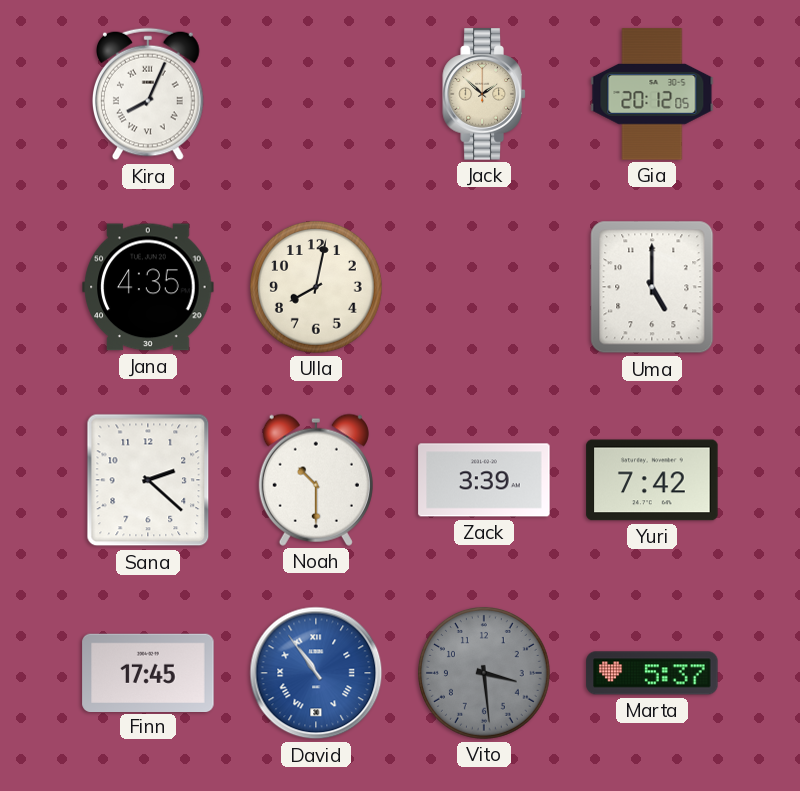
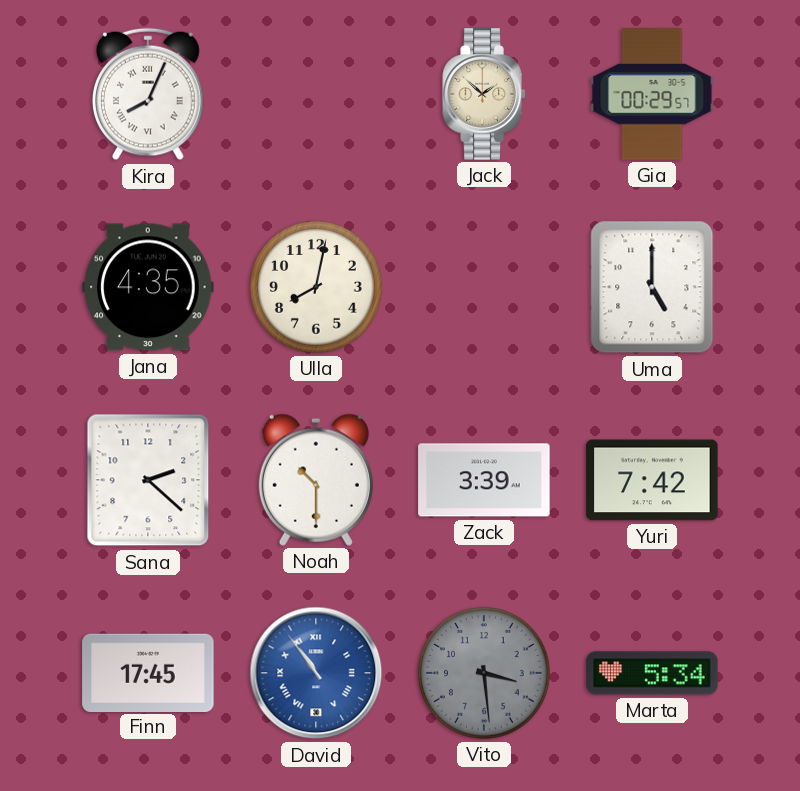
Gia: 20:12 -> 00:29
Marta: 5:37 -> 5:34
